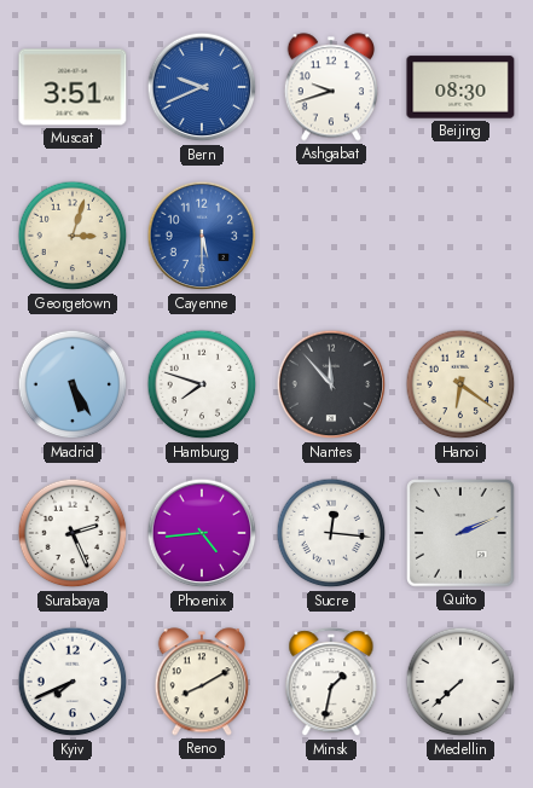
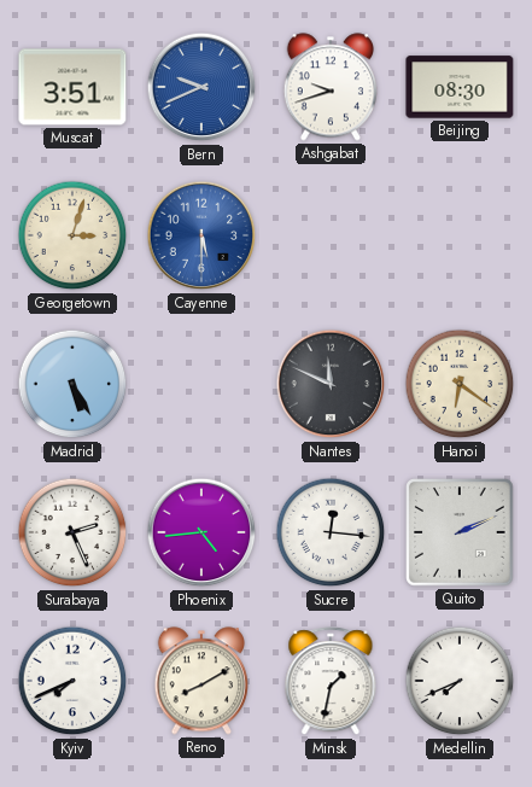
Hamburg: 7:48 -> none
Nantes: 11:53 -> 11:49
Medellin: 7:38 -> 7:41
